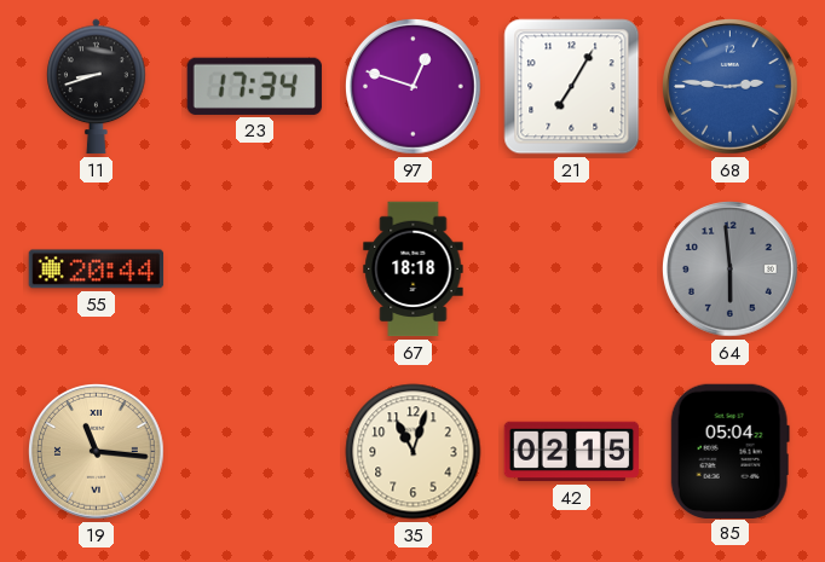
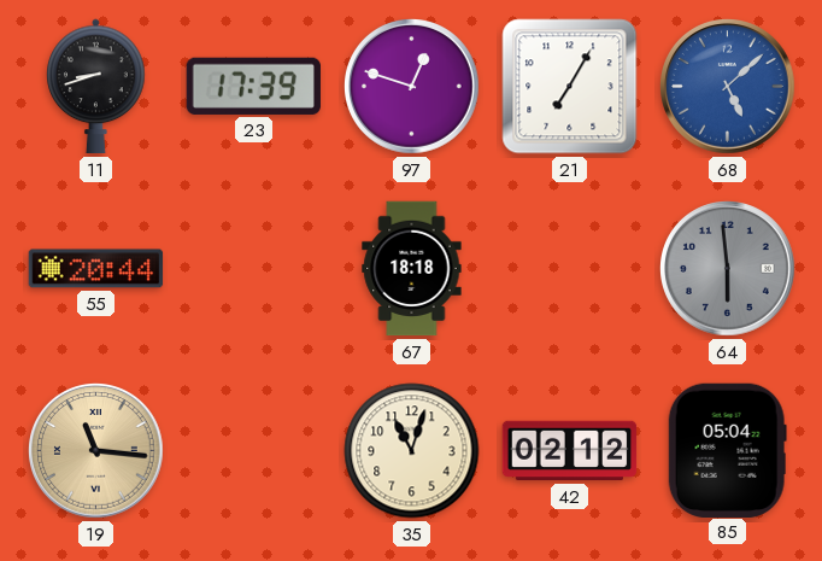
23: 17:34 -> 17:39
68: 2:46 -> 5:08
42: 02:15 -> 02:12
